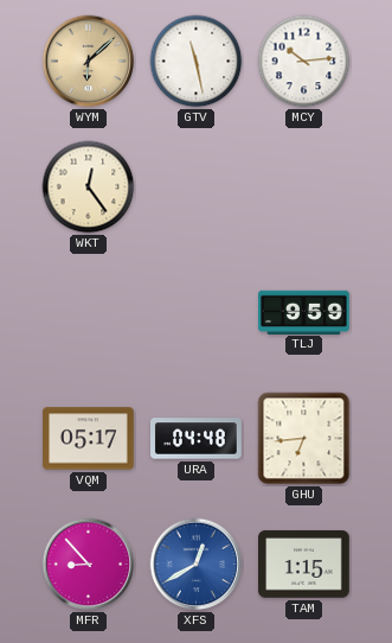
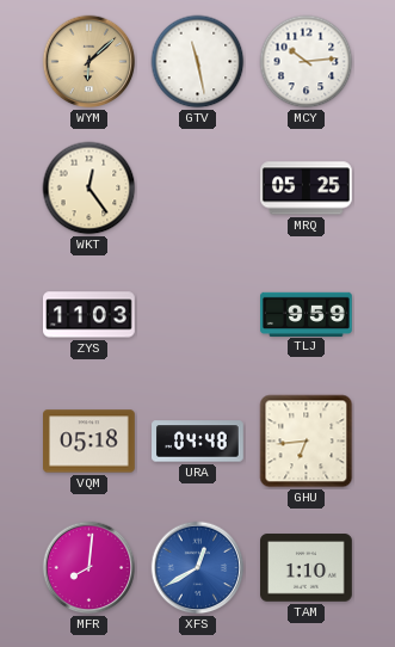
MRQ: none -> 05:25
ZYS: none -> 11:03
VQM: 05:17 -> 05:18
MFR: 8:53 -> 8:01
TAM: 1:15 -> 1:10
